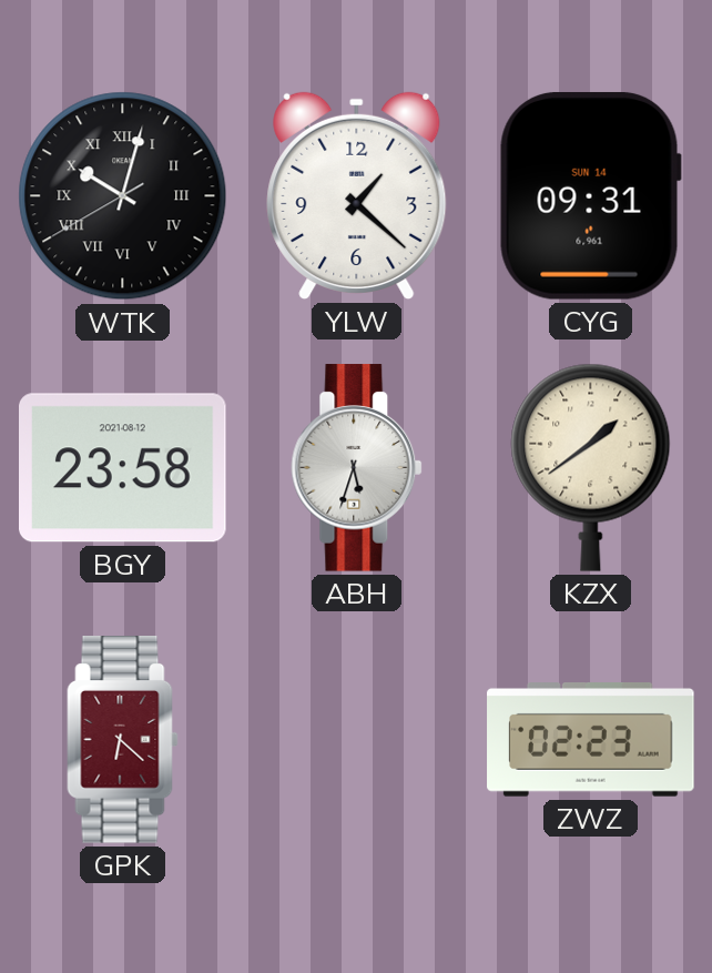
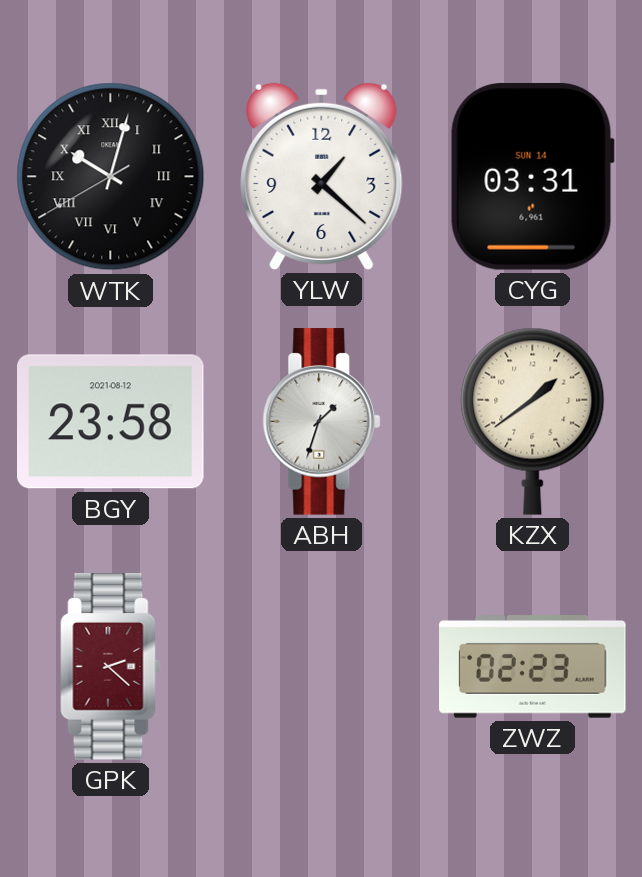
CYG: 09:31 -> 03:31
ABH: 5:33 -> 1:33
GPK: 6:22 -> 2:22
